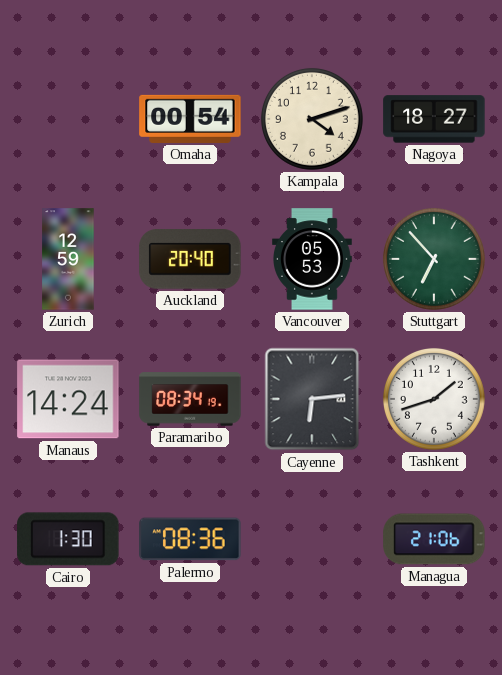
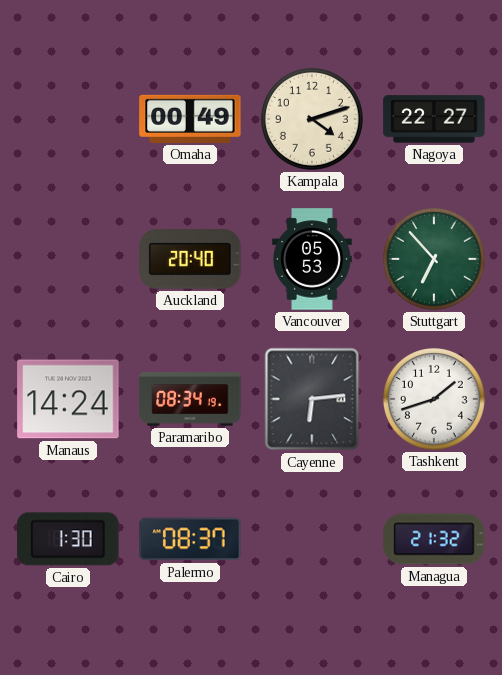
Omaha: 00:54 -> 00:49
Nagoya: 18:27 -> 22:27
Zurich: 12:59 -> none
Palermo: 08:36 -> 08:37
Managua: 21:06 -> 21:32
